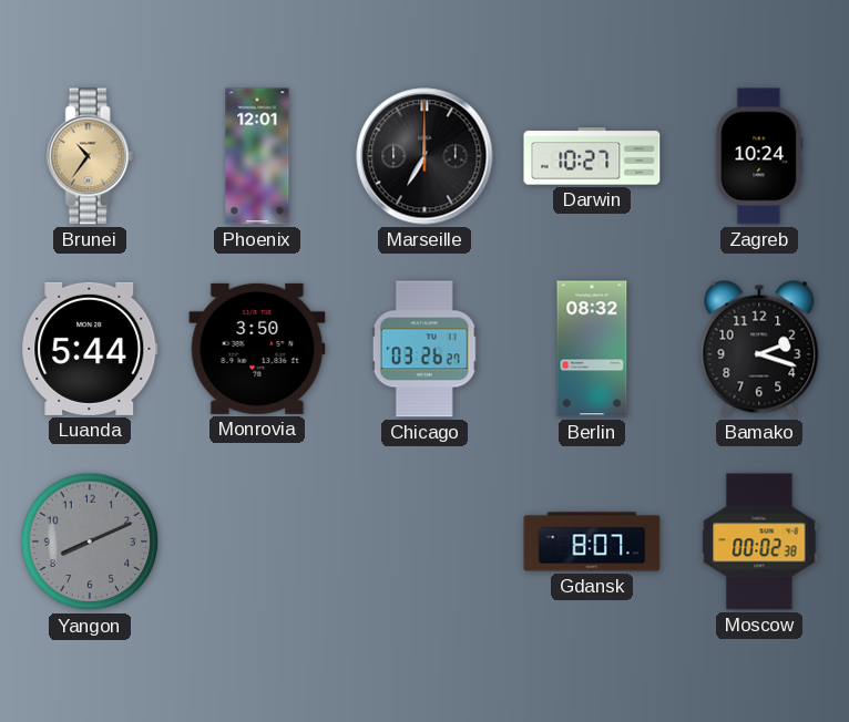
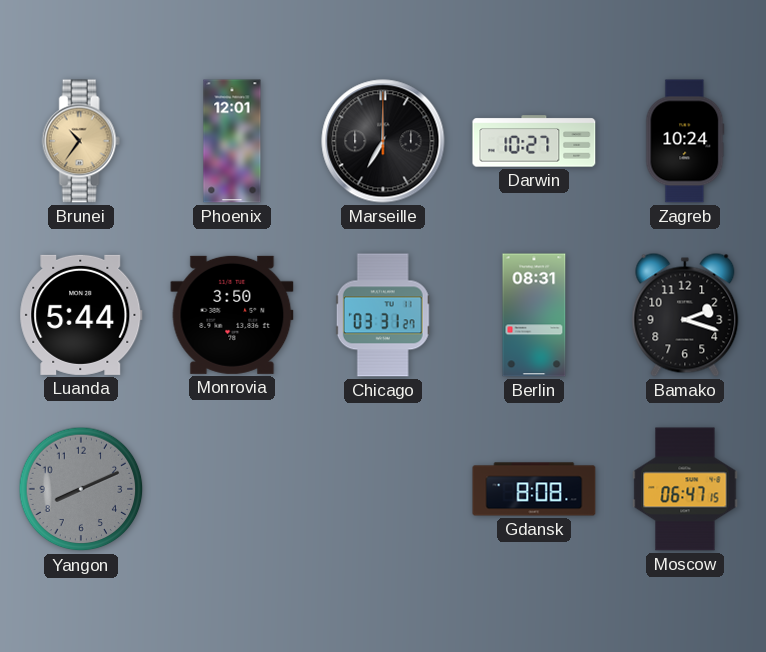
Chicago: 03:26 -> 03:31
Berlin: 08:32 -> 08:31
Gdansk: 8:07 -> 8:08
Moscow: 00:02 -> 06:47
